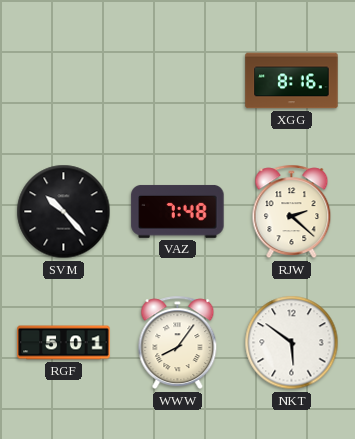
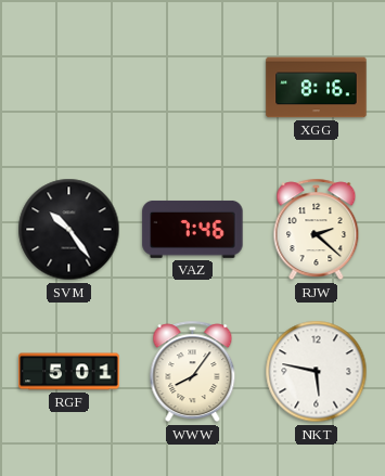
SVM: 10:23 -> 10:24
VAZ: 7:48 -> 7:46
NKT: 5:51 -> 5:47
